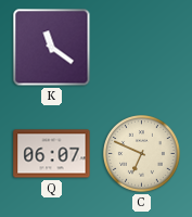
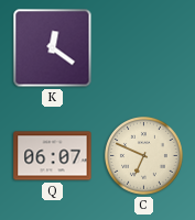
K: 11:21 -> 12:21
